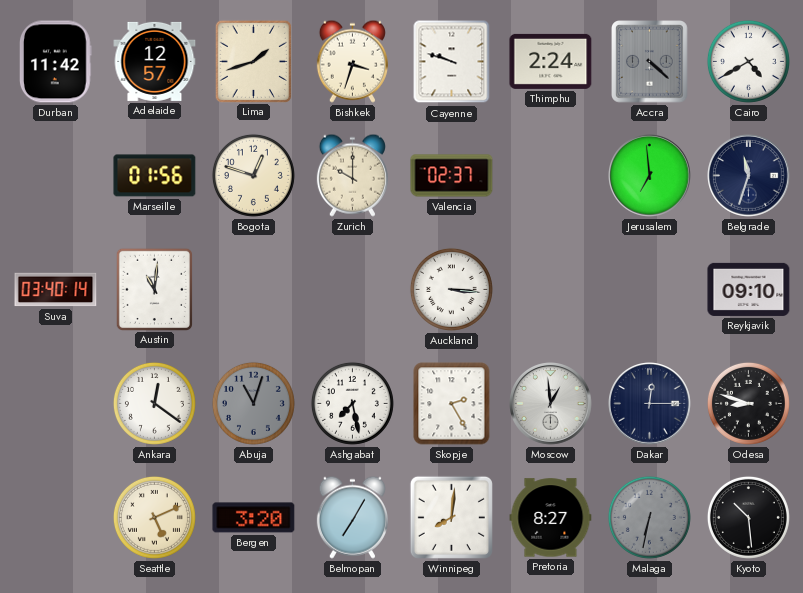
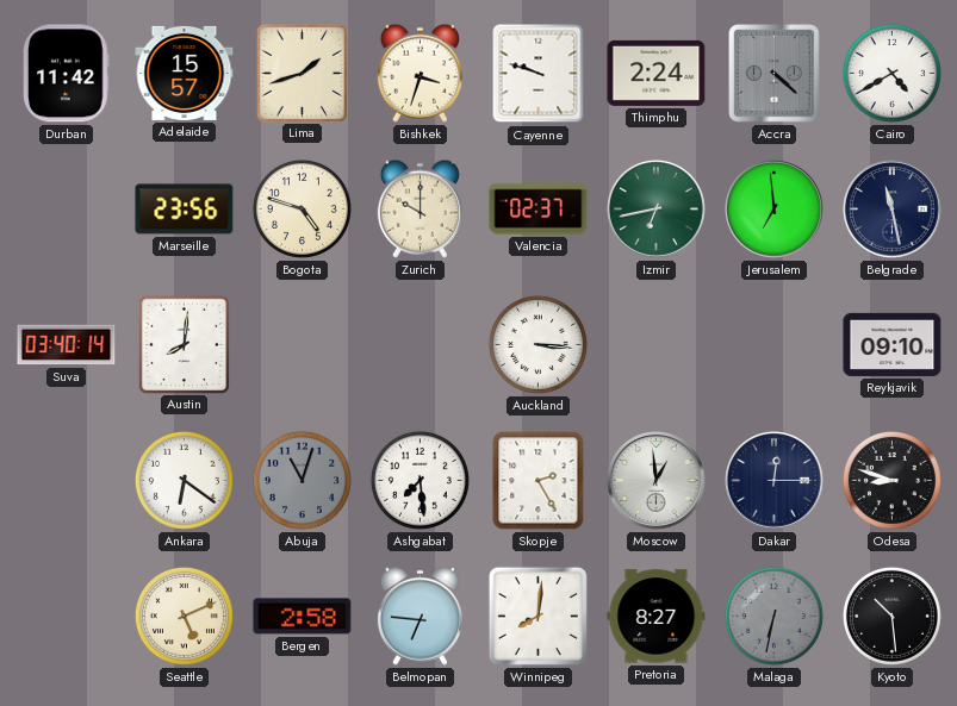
Adelaide: 12:57 -> 15:57
Marseille: 01:56 -> 23:56
Bogota: 12:48 -> 4:48
Izmir: none -> 6:43
Belgrade: 11:33 -> 11:28
Austin: 11:01 -> 8:01
Ankara: 12:21 -> 6:21
Ashgabat: 7:28 -> 7:29
Bergen: 3:20 -> 2:58
Belmopan: 7:05 -> 6:46
